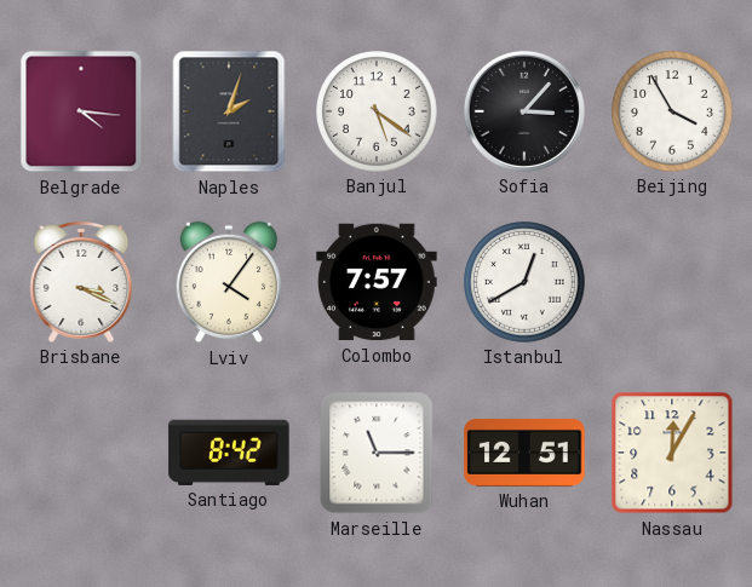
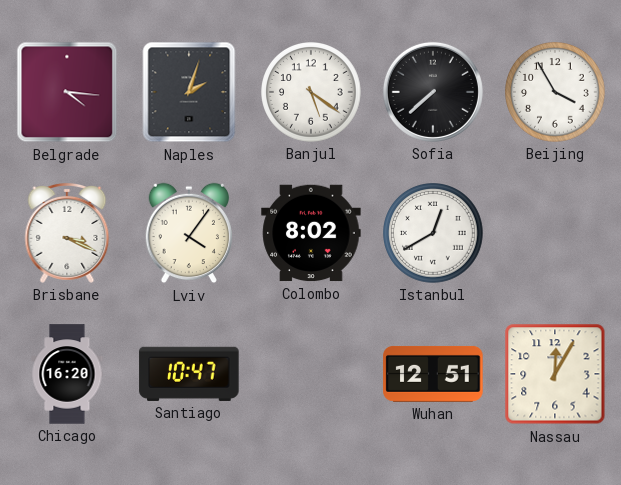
Sofia: 3:07 -> 7:38
Colombo: 7:57 -> 8:02
Chicago: none -> 16:20
Santiago: 8:42 -> 10:47
Marseille: 11:15 -> none
